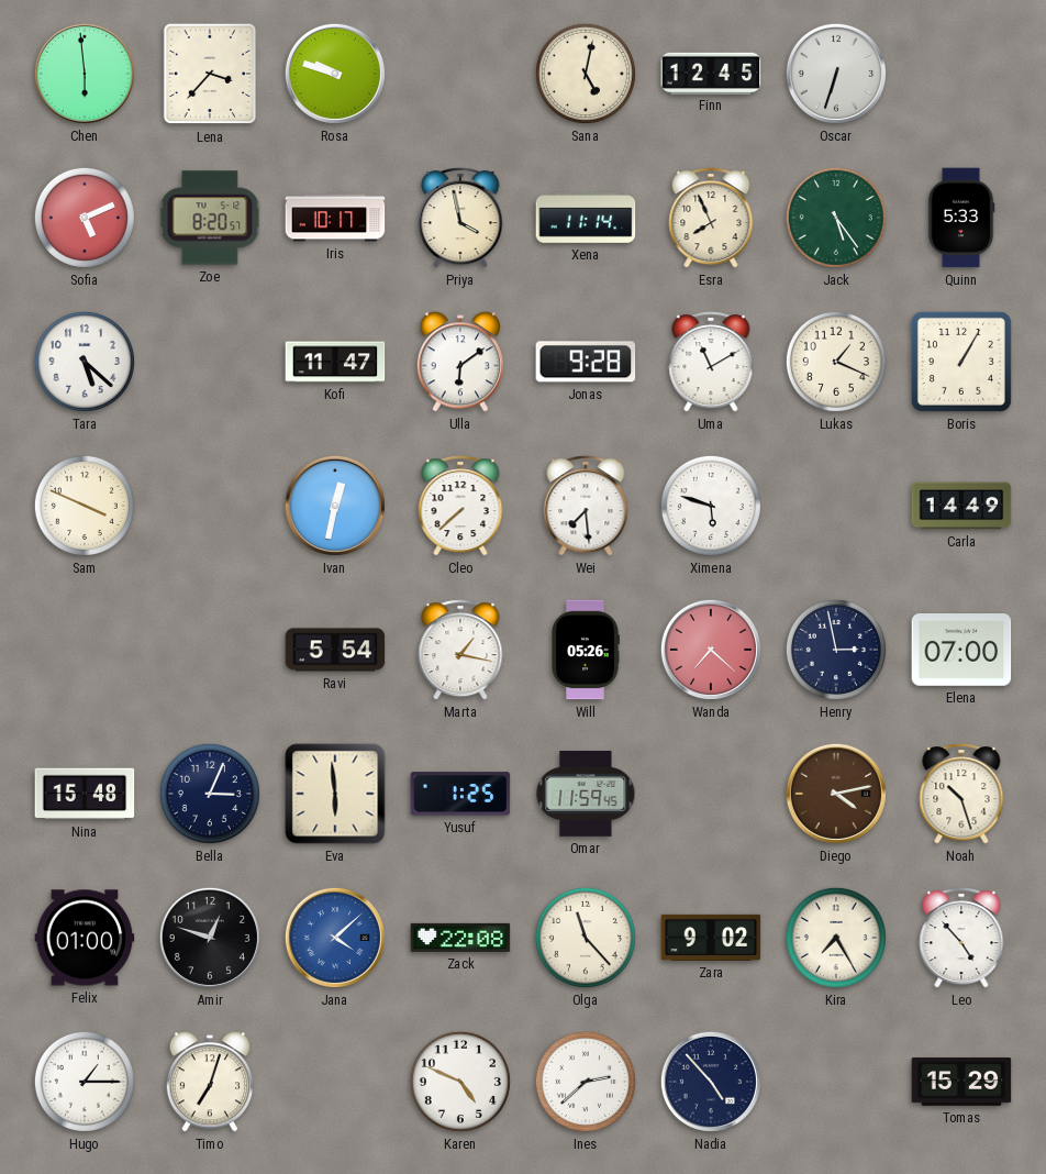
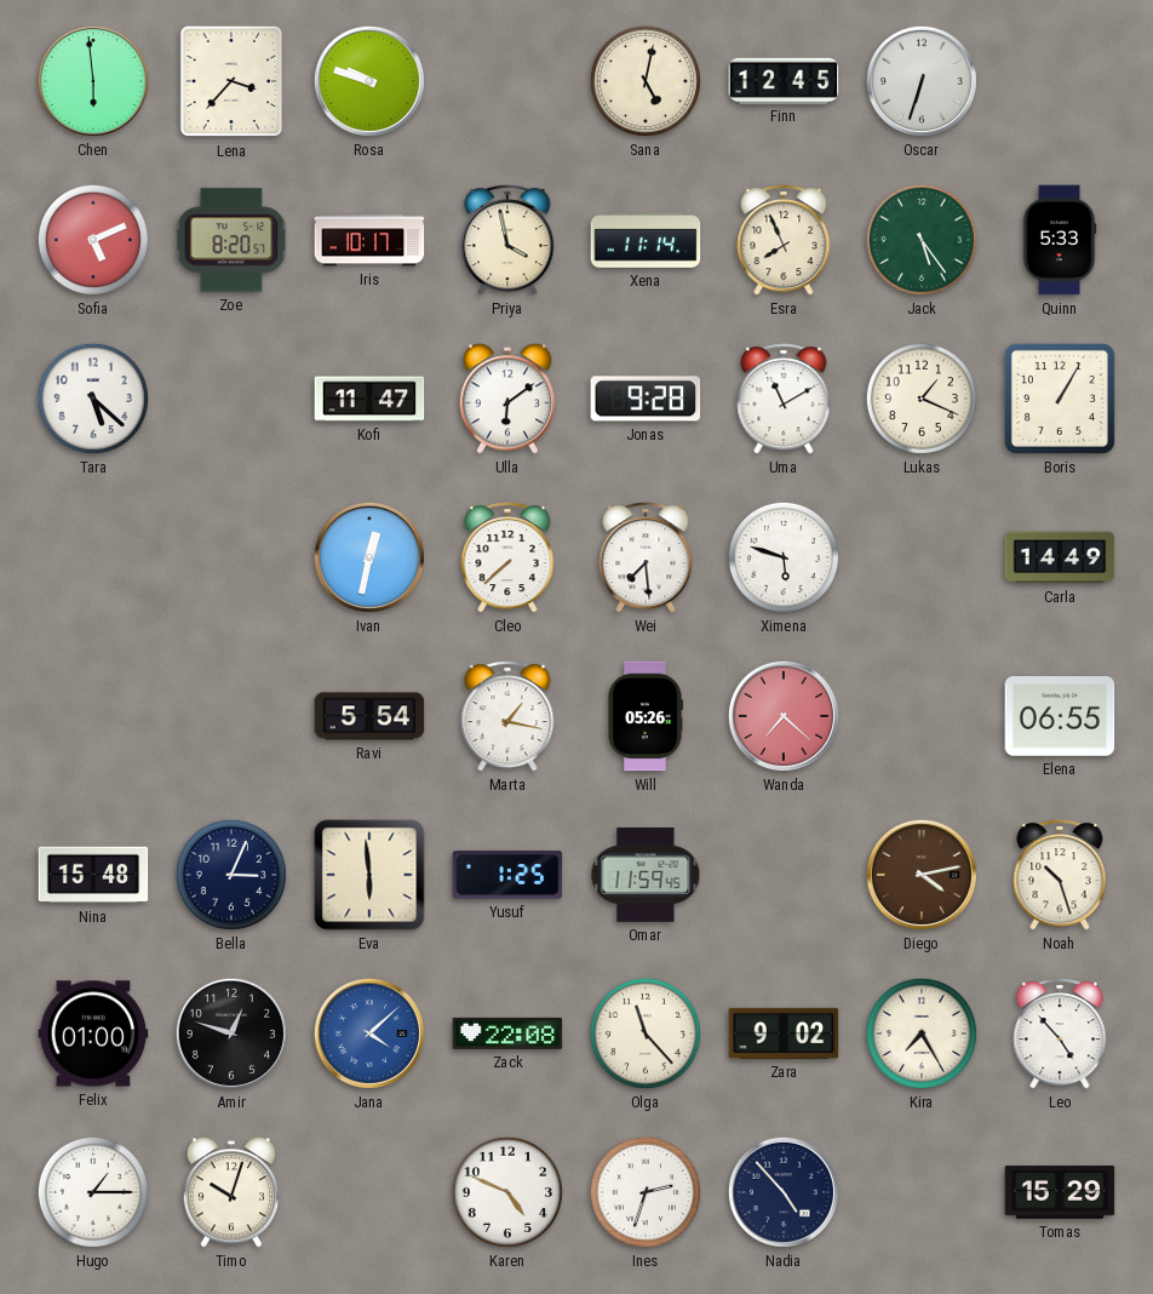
Sam: 3:49 -> none
Henry: 2:58 -> none
Elena: 07:00 -> 06:55
Timo: 7:03 -> 10:03
Ines: 2:38 -> 2:33
